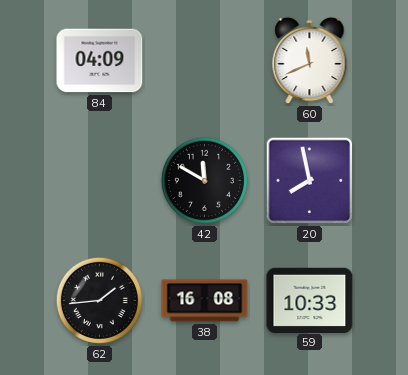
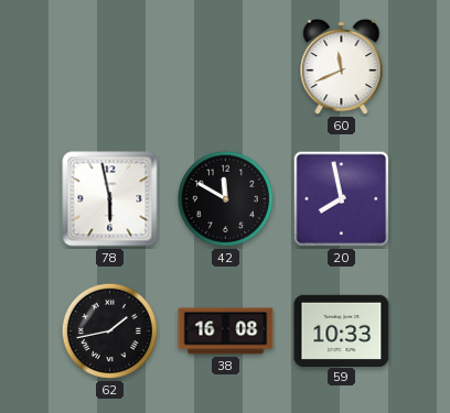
84: 04:09 -> none
78: none -> 5:58
62: 1:44 -> 1:43
